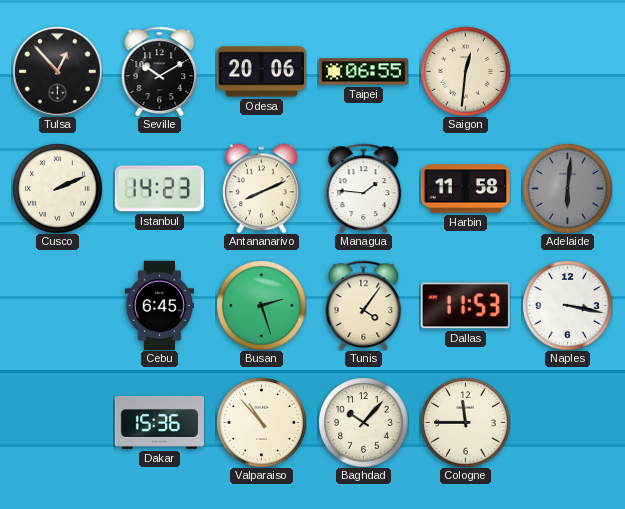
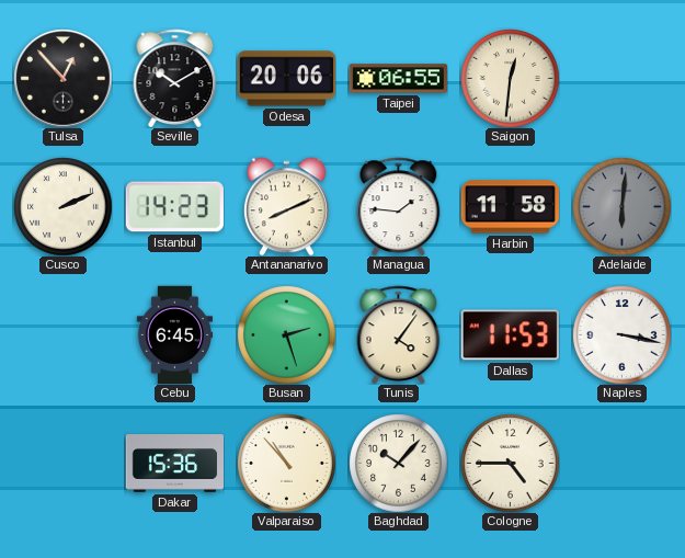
Cologne: 11:45 -> 4:45
